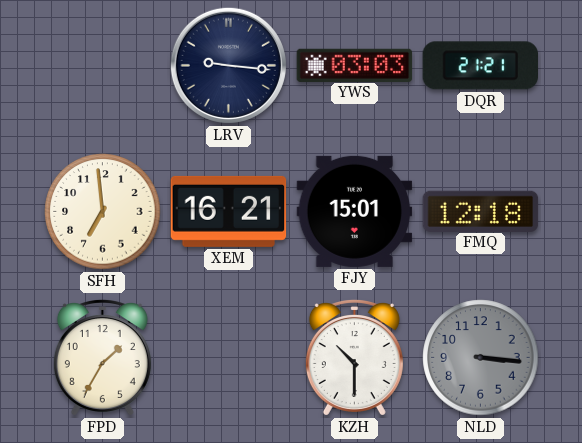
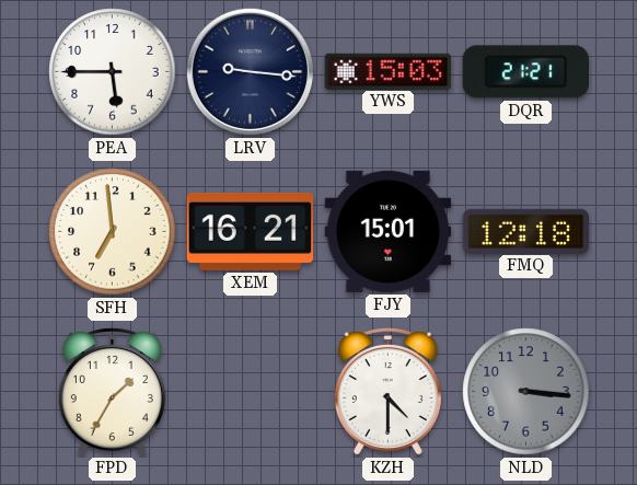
PEA: none -> 5:45
YWS: 03:03 -> 15:03
KZH: 10:30 -> 4:30
